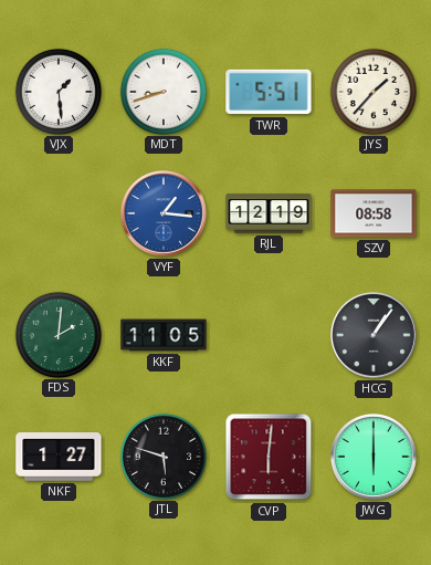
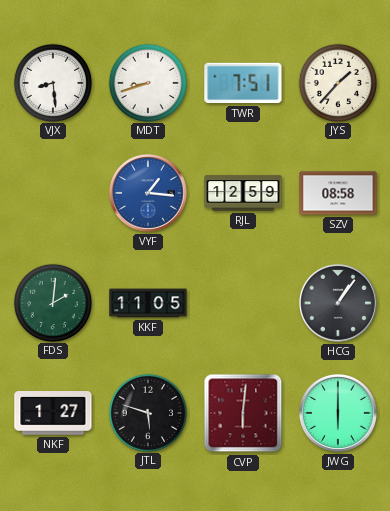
VJX: 1:29 -> 8:29
TWR: 5:51 -> 7:51
RJL: 12:19 -> 12:59
